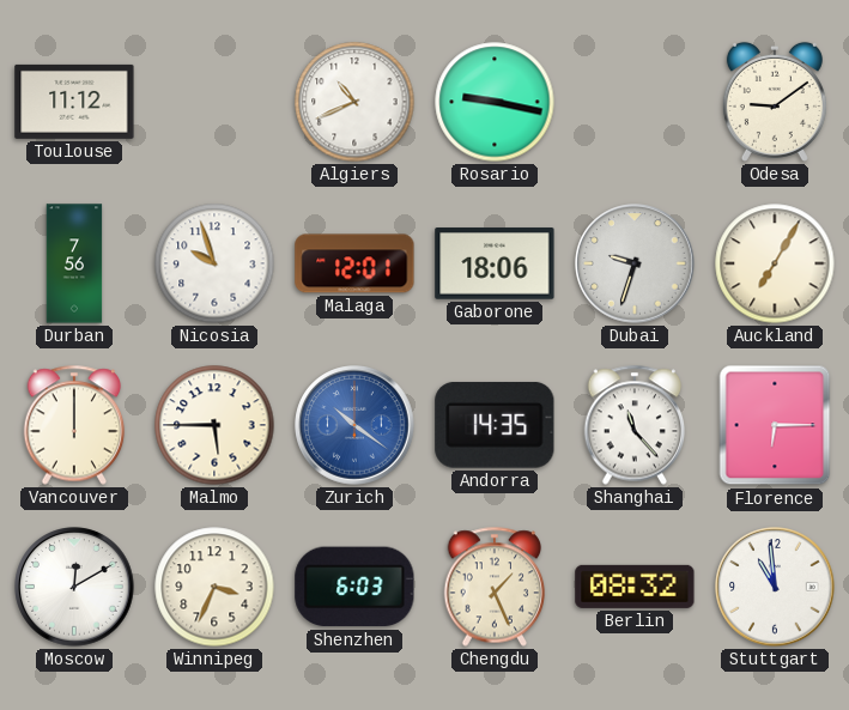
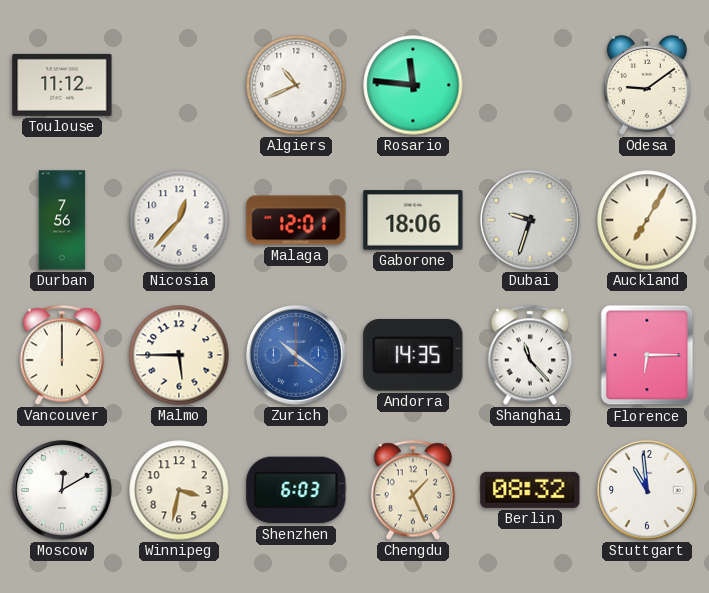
Rosario: 9:17 -> 11:46
Nicosia: 9:57 -> 12:37
Winnipeg: 3:34 -> 3:32
